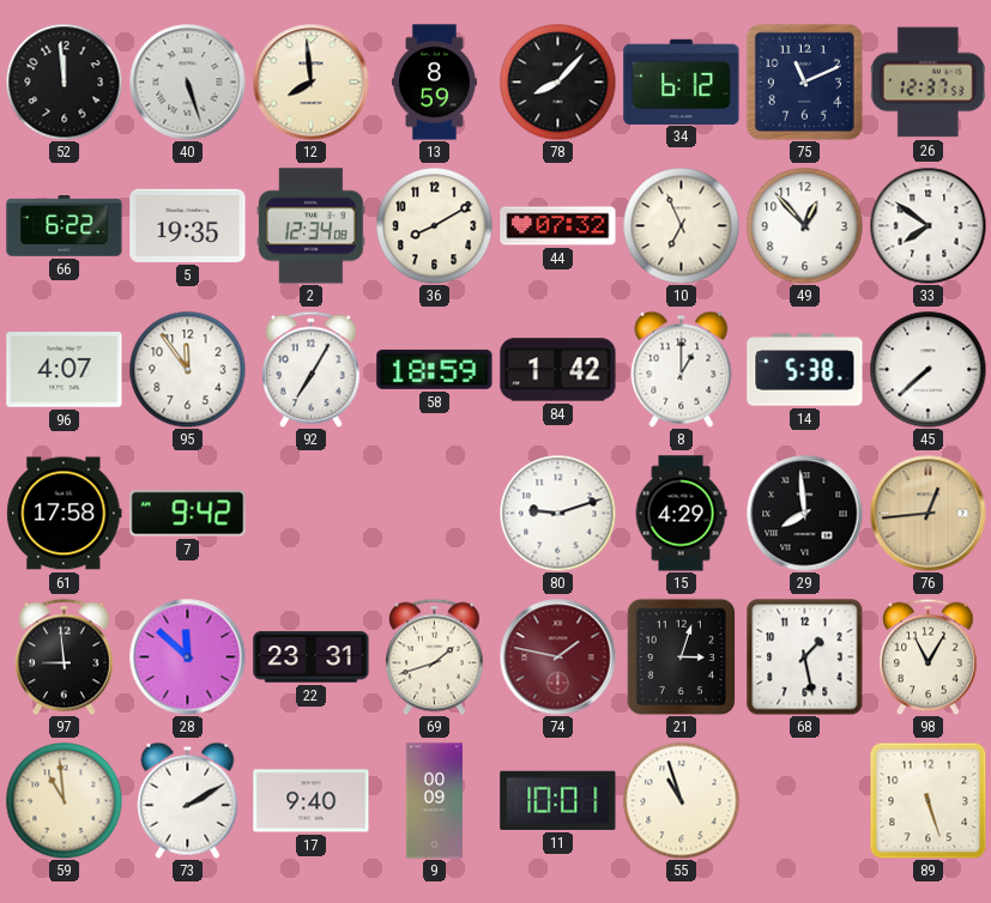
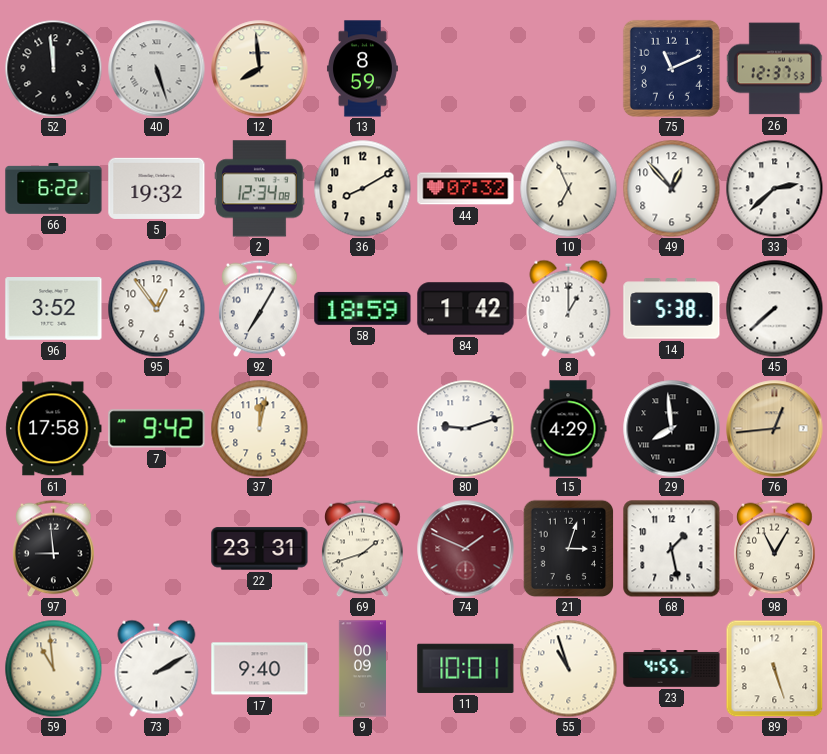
78: 8:07 -> none
34: 6:12 -> none
5: 19:35 -> 19:32
33: 7:51 -> 2:38
96: 4:07 -> 3:52
95: 11:54 -> 12:54
37: none -> 12:02
28: 11:52 -> none
74: 1:47 -> 1:49
23: none -> 4:55
